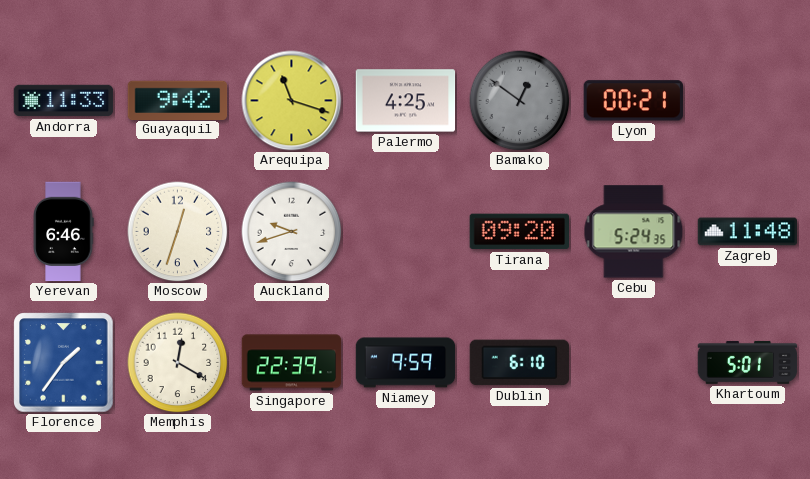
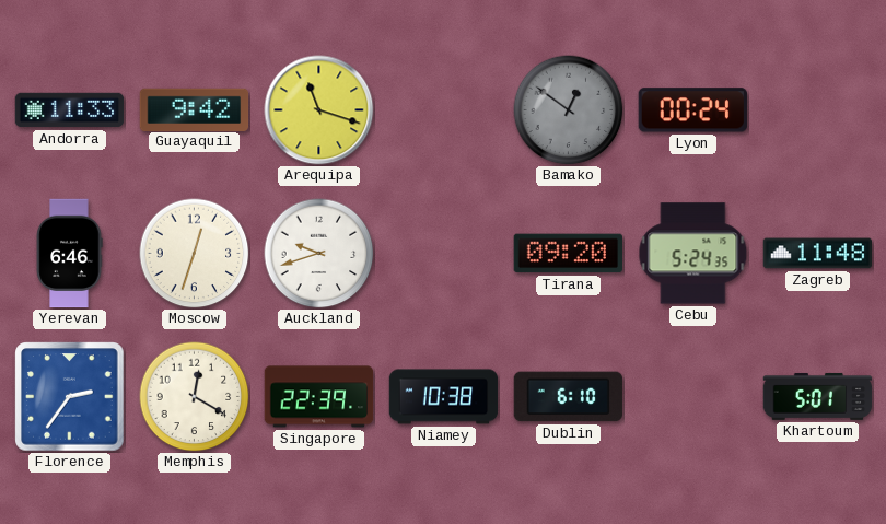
Palermo: 4:25 -> none
Lyon: 00:21 -> 00:24
Florence: 1:36 -> 2:36
Niamey: 9:59 -> 10:38
